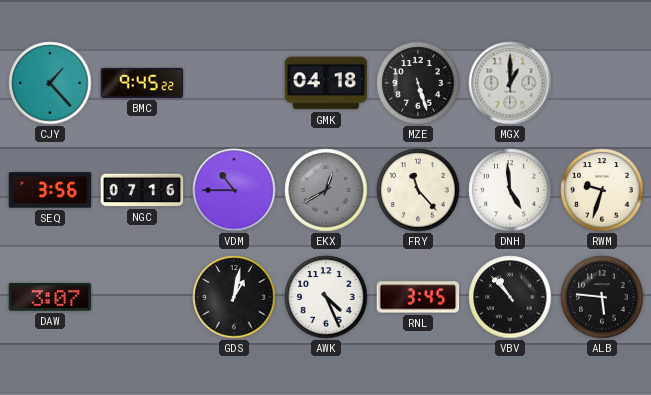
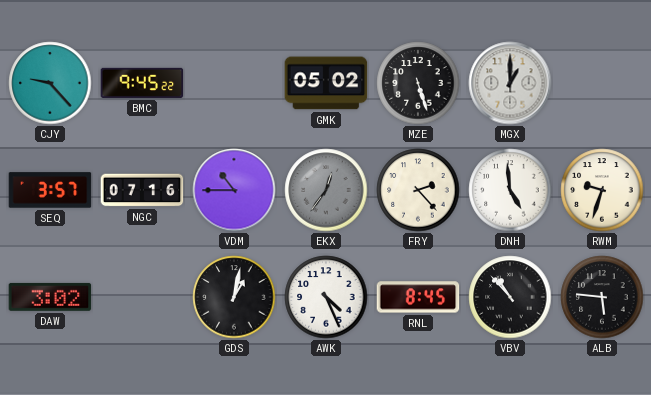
CJY: 1:23 -> 9:23
GMK: 04:18 -> 05:02
SEQ: 3:56 -> 3:57
EKX: 12:40 -> 12:36
FRY: 11:23 -> 2:23
DAW: 3:07 -> 3:02
RNL: 3:45 -> 8:45
